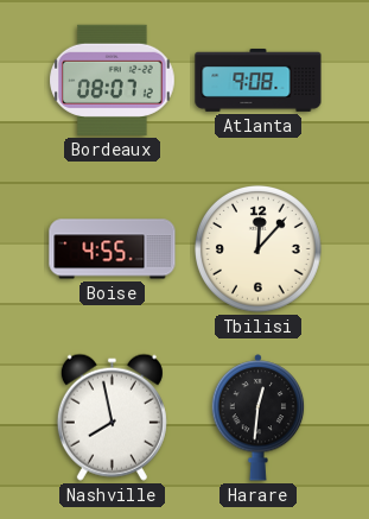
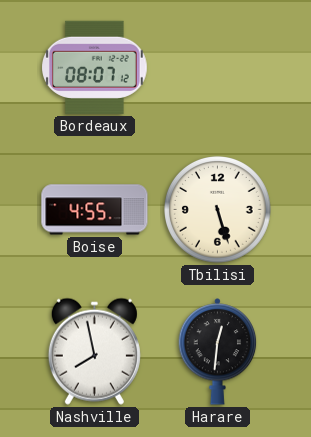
Atlanta: 9:08 -> none
Tbilisi: 12:07 -> 5:27
